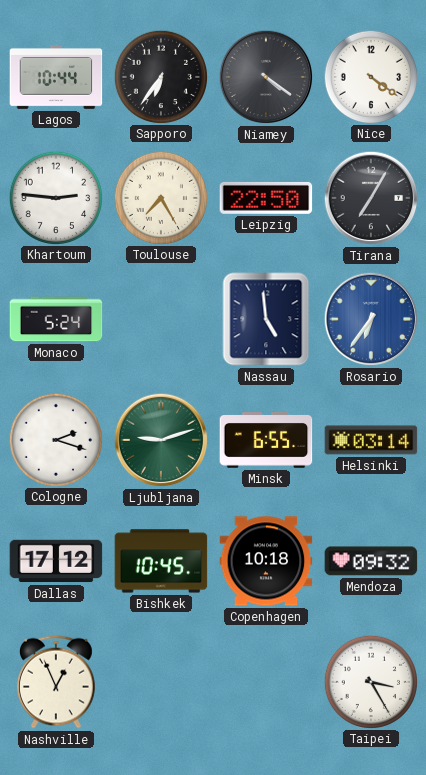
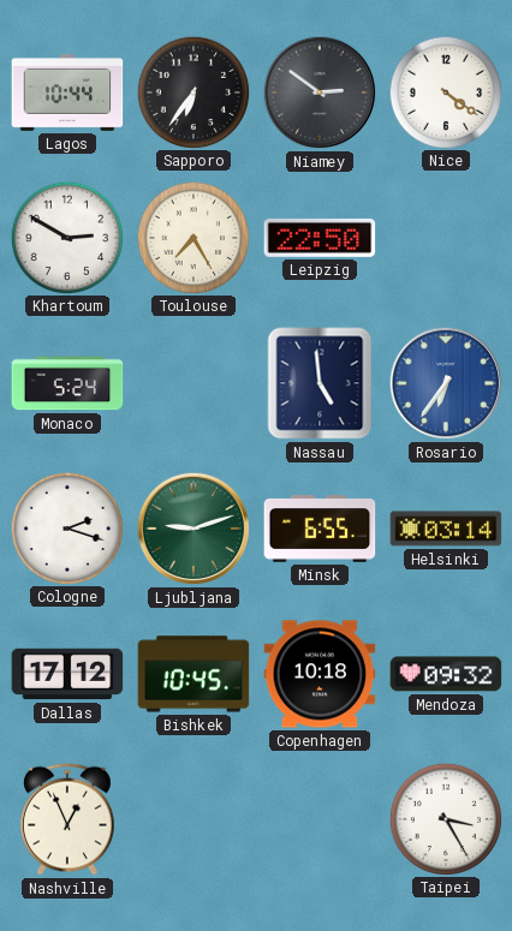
Niamey: 4:21 -> 2:51
Khartoum: 2:46 -> 2:50
Tirana: 7:05 -> none
